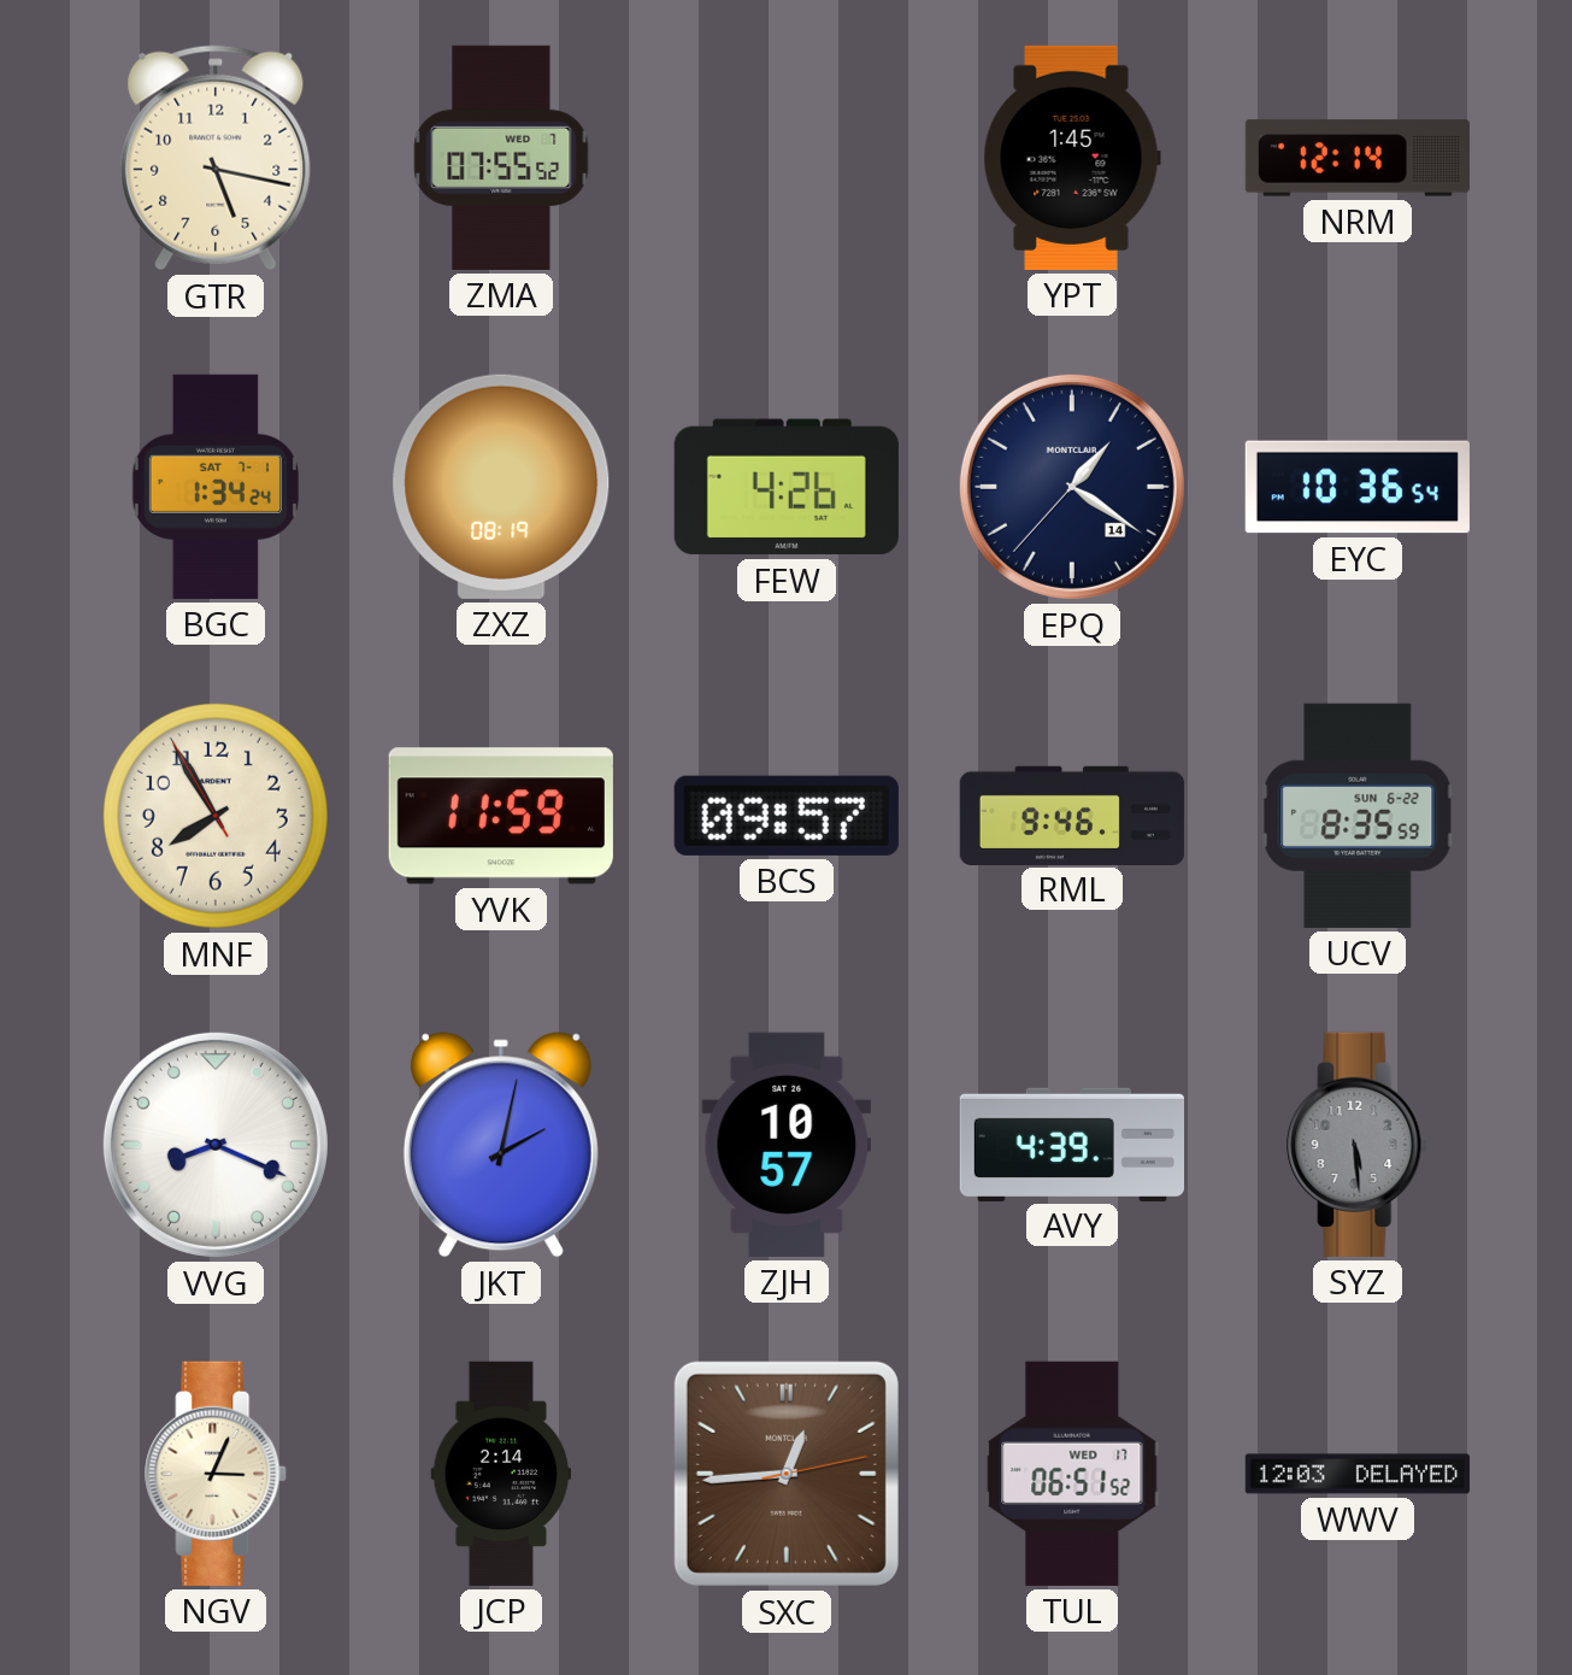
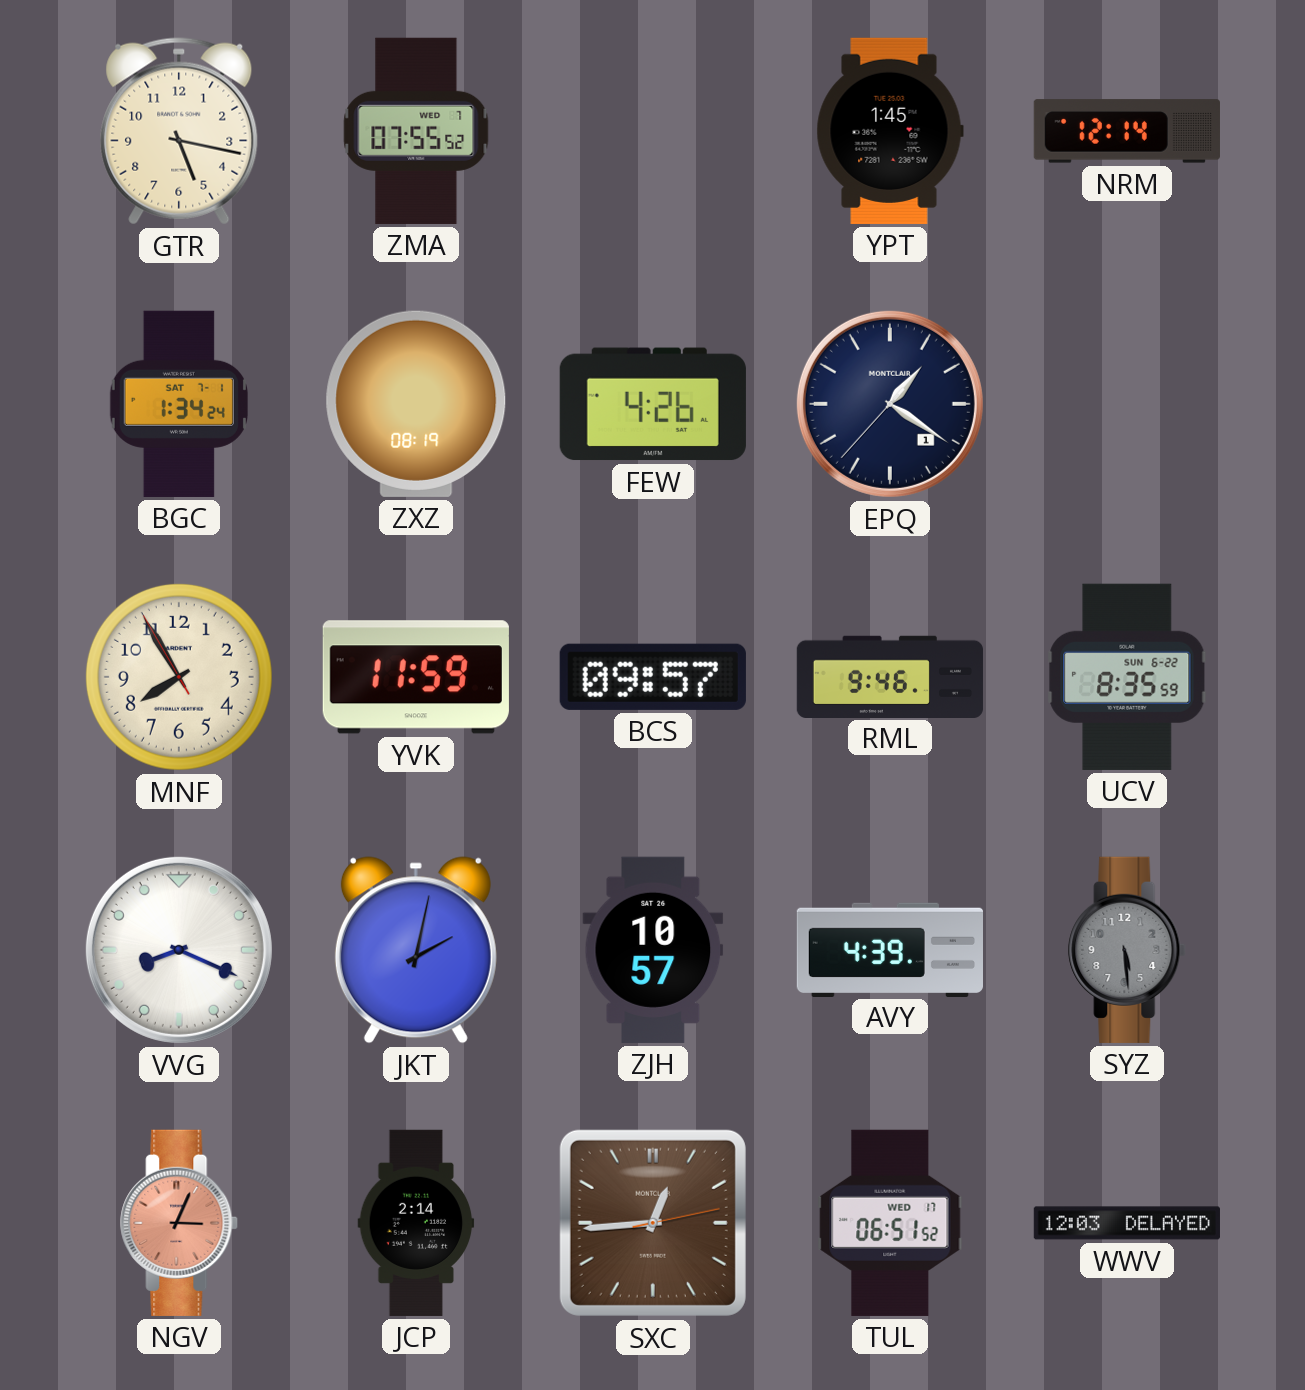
EPQ date: 14 -> 1
EYC: 10:36 -> none
NGV dial: cream -> salmon
